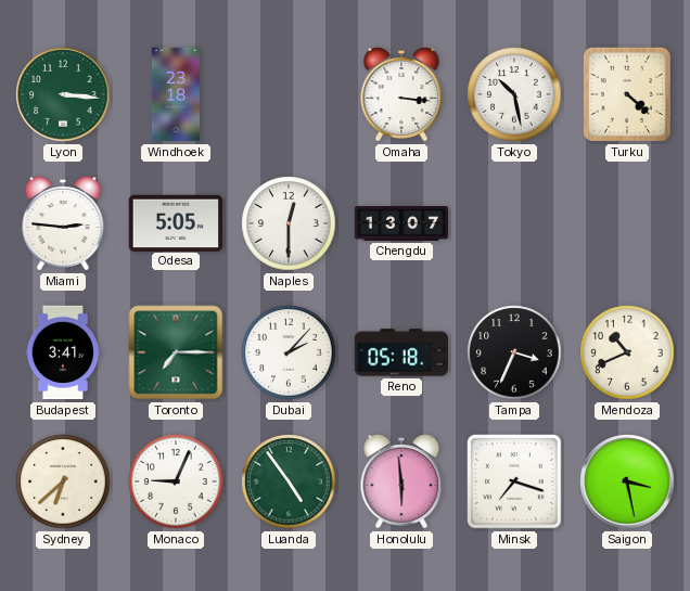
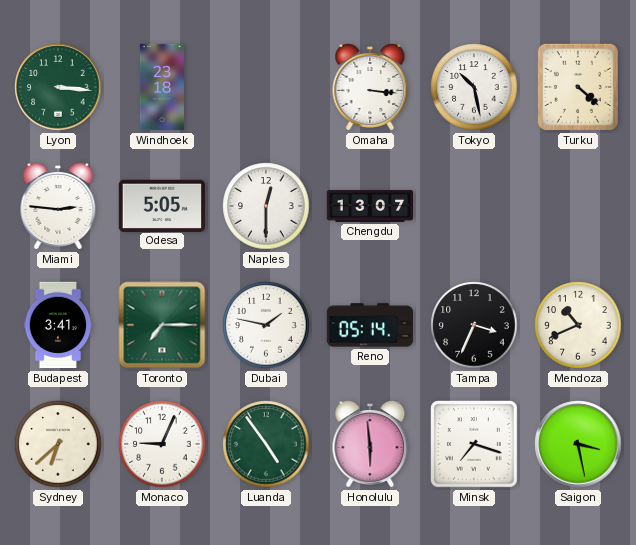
Dubai: 2:07 -> 1:47
Reno: 05:18 -> 05:14
